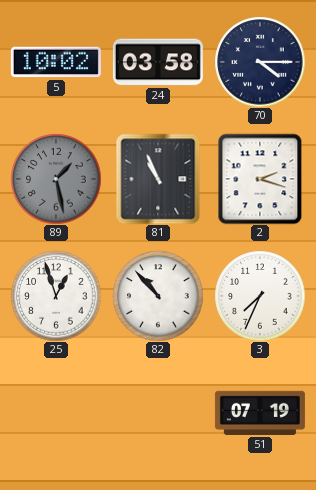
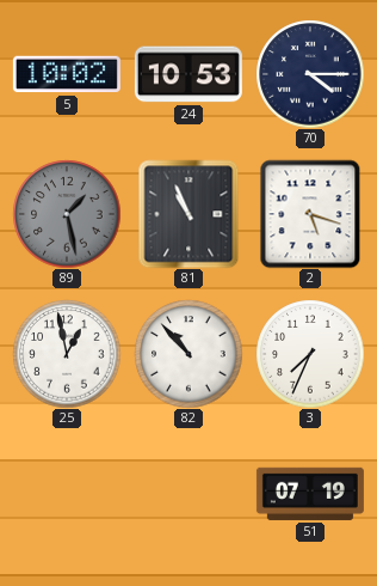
24: 03:58 -> 10:53
2: 2:18 -> 5:18
25: 12:57 -> 12:58
